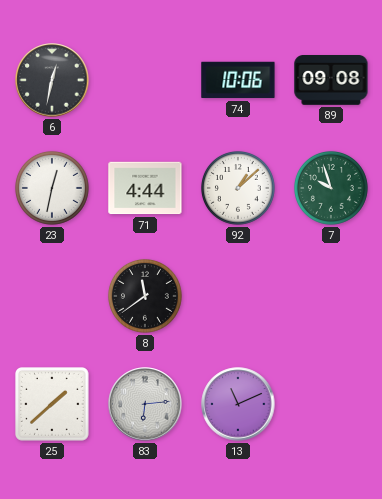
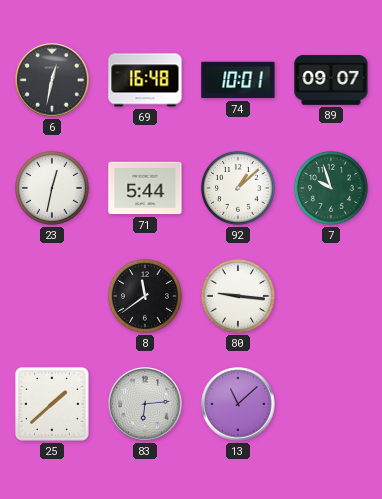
69: none -> 16:48
74: 10:06 -> 10:01
89: 09:08 -> 09:07
71: 4:44 -> 5:44
80: none -> 9:16
13: 11:11 -> 11:08
